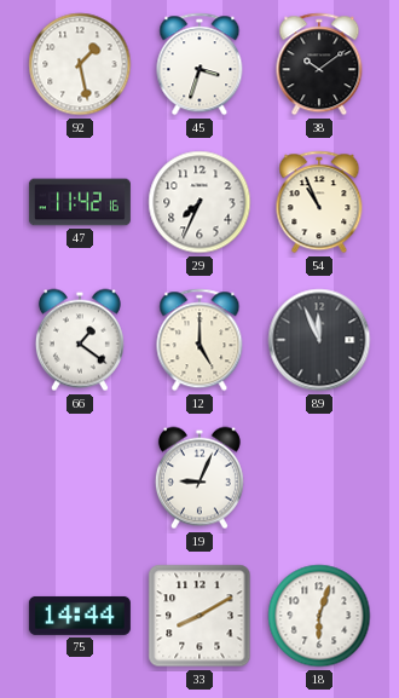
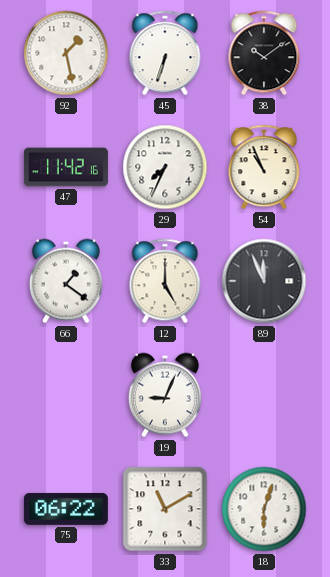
45: 3:33 -> 6:33
75: 14:44 -> 06:22
33: 8:10 -> 11:10
